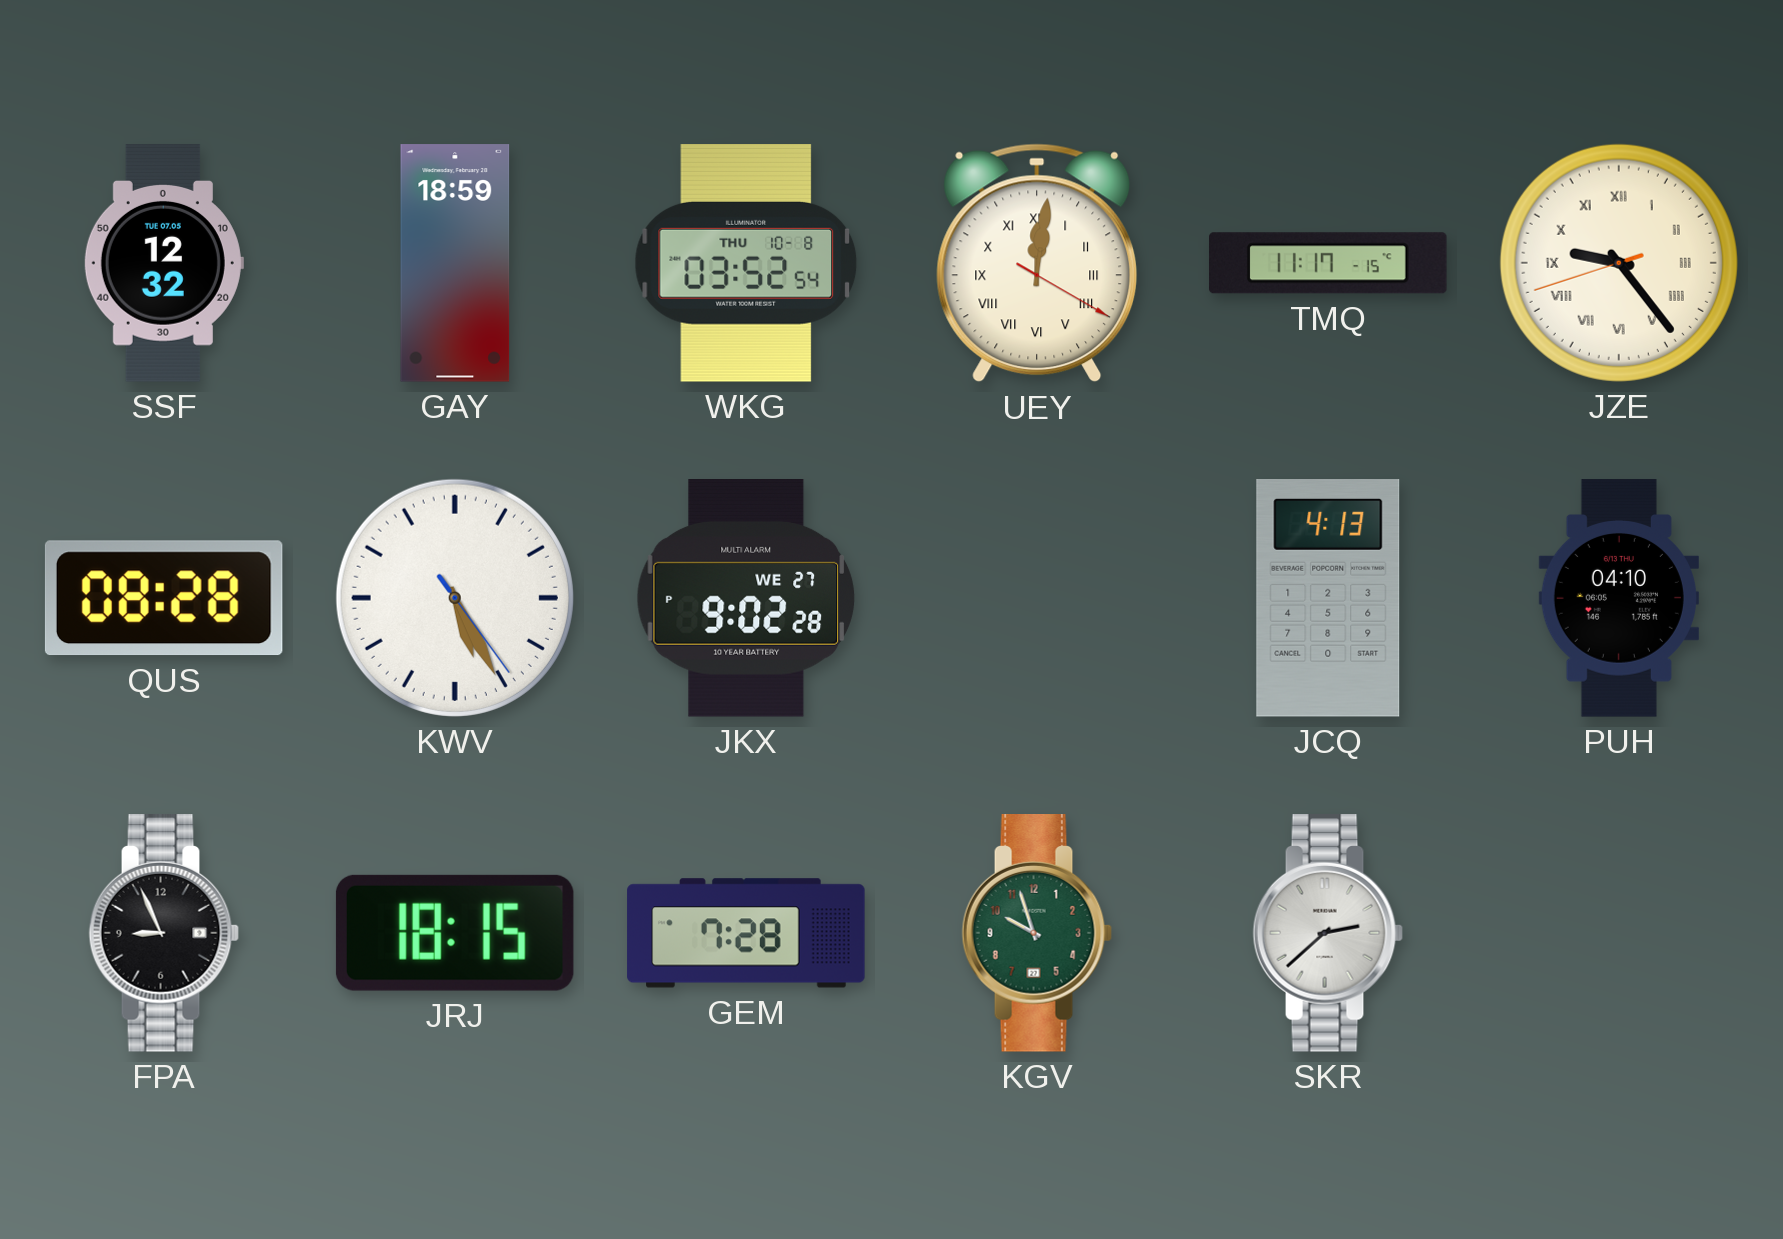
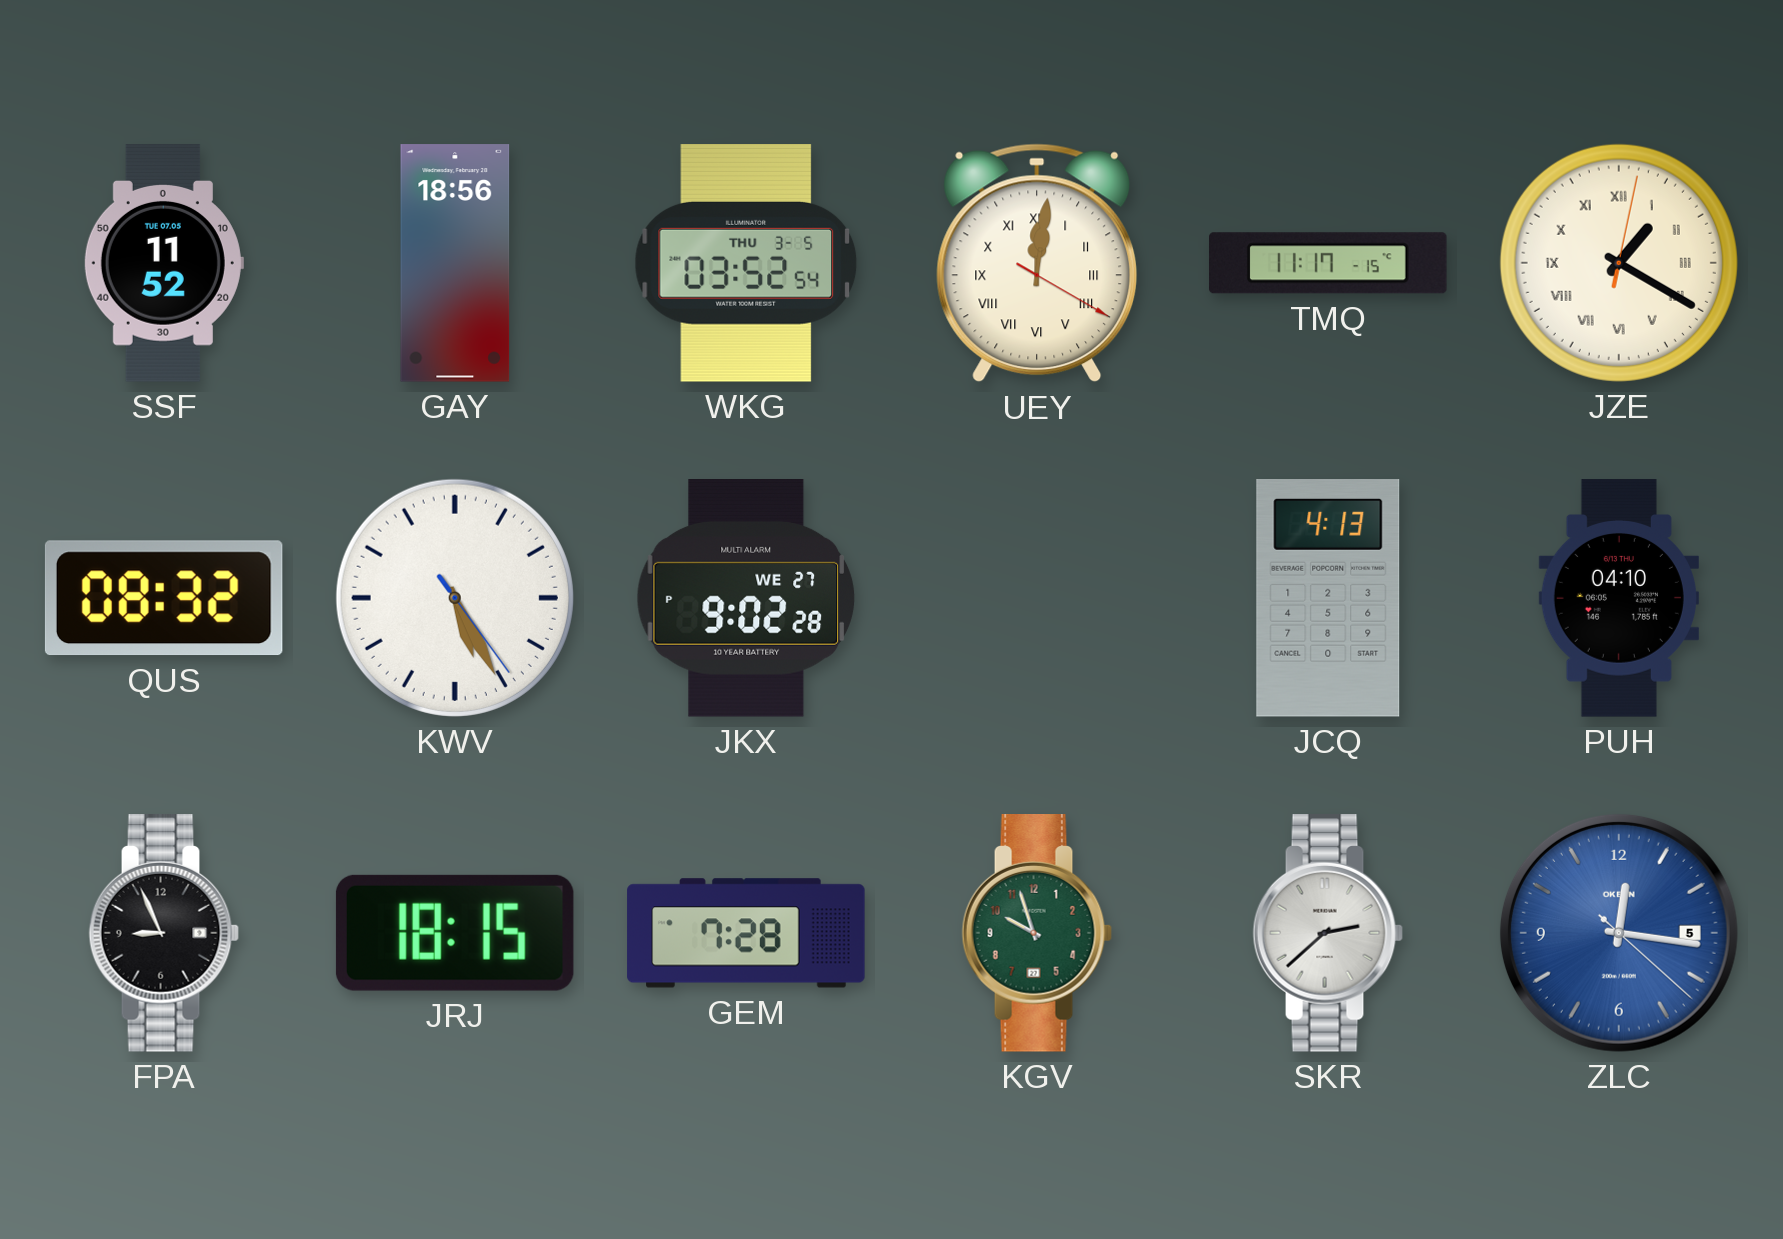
SSF: 12:32 -> 11:52
GAY: 18:59 -> 18:56
WKG date: THU 10-8 -> THU 3-5
JZE: 9:23 -> 1:20
QUS: 08:28 -> 08:32
ZLC: none -> 12:16
